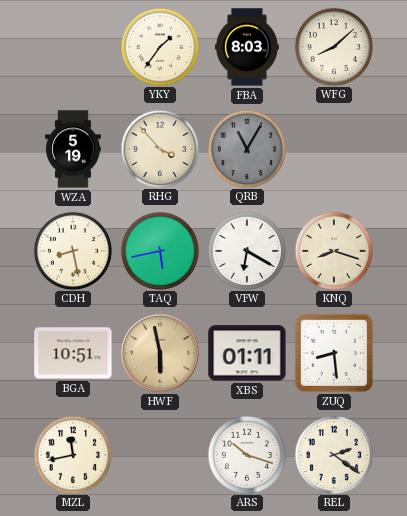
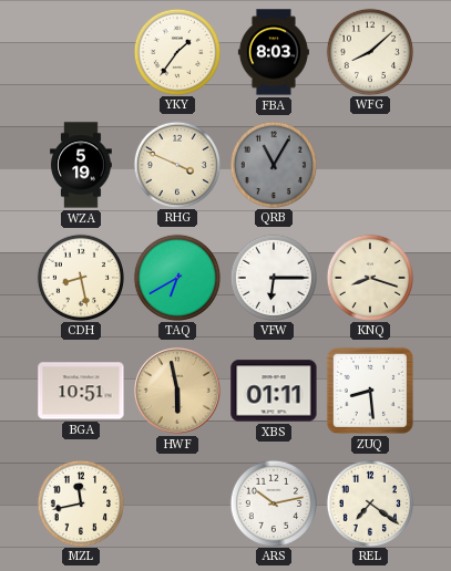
RHG: 3:53 -> 3:49
TAQ: 5:43 -> 6:40
VFW: 6:20 -> 6:15
ARS: 10:18 -> 10:13
REL: 2:21 -> 7:21
